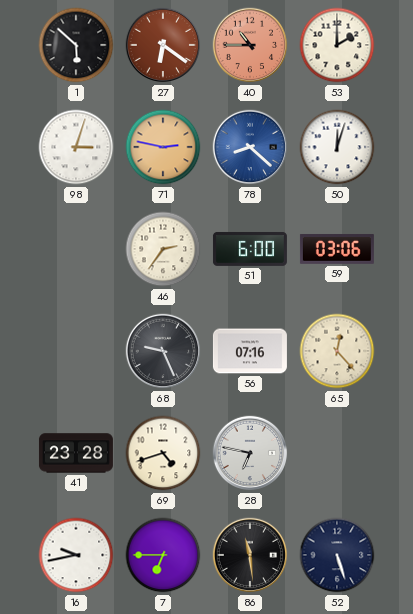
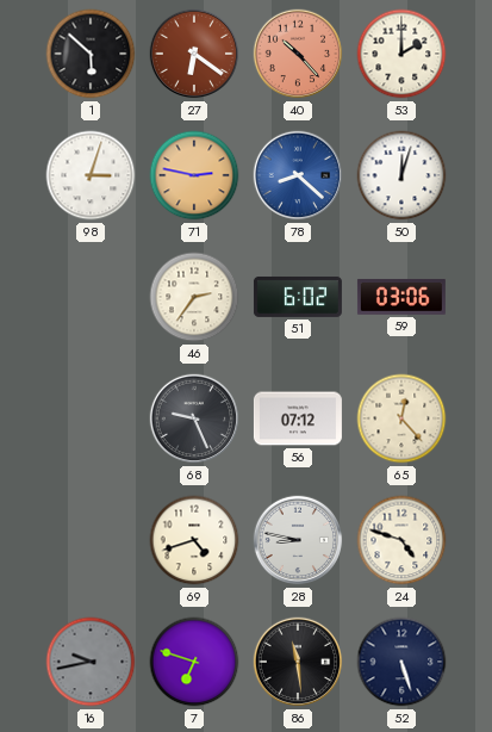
40: 10:45 -> 10:23
51: 6:00 -> 6:02
56: 07:16 -> 07:12
41: 23:28 -> none
28: 6:47 -> 8:47
24: none -> 4:48
16 dial: white -> grey
7: 6:45 -> 6:48
